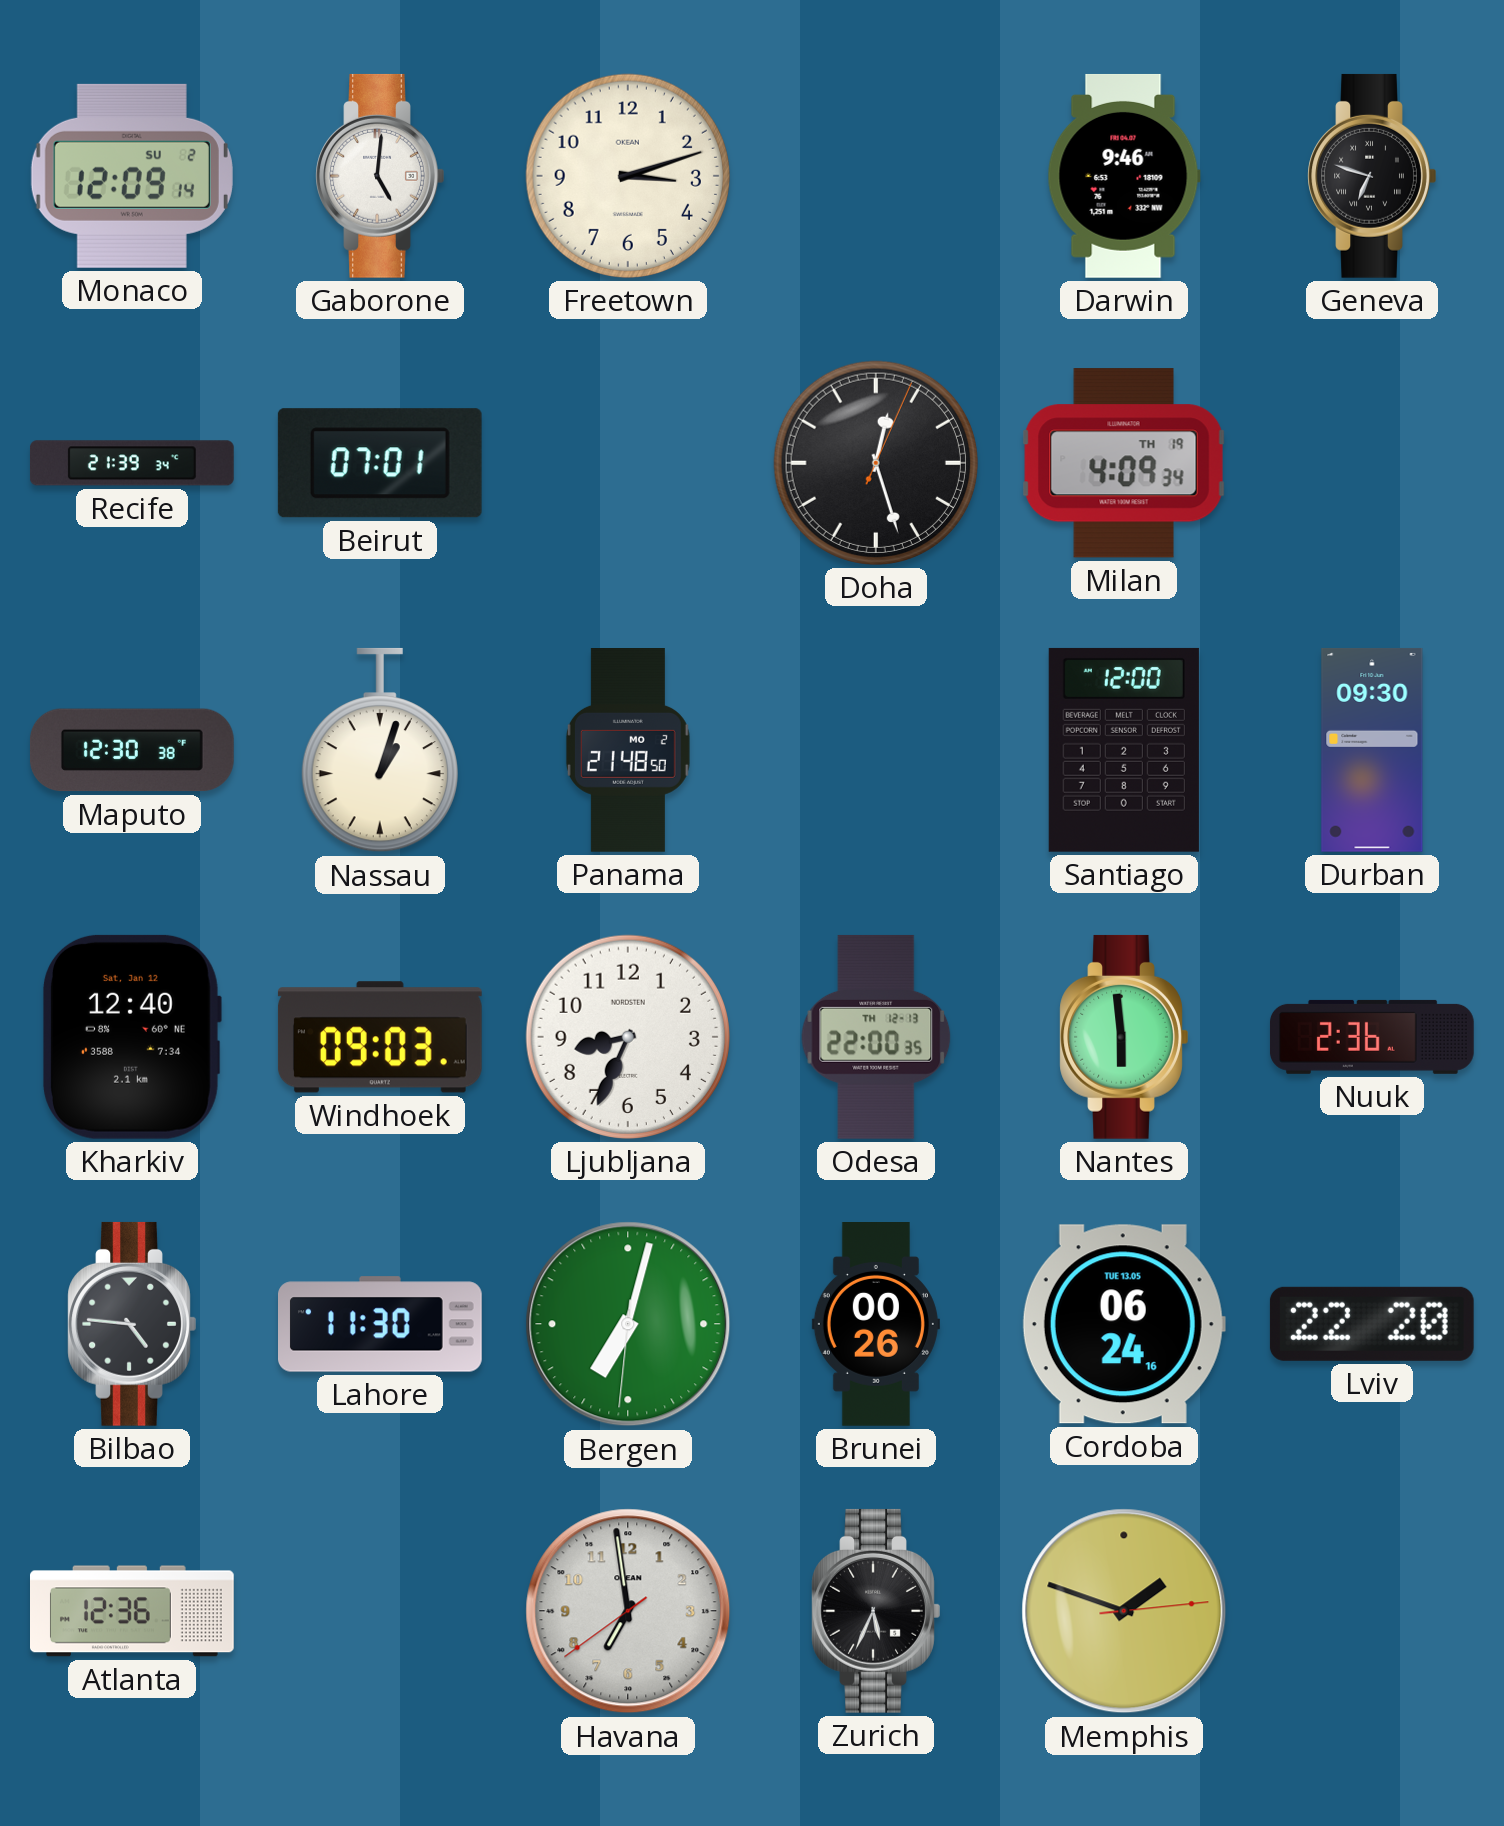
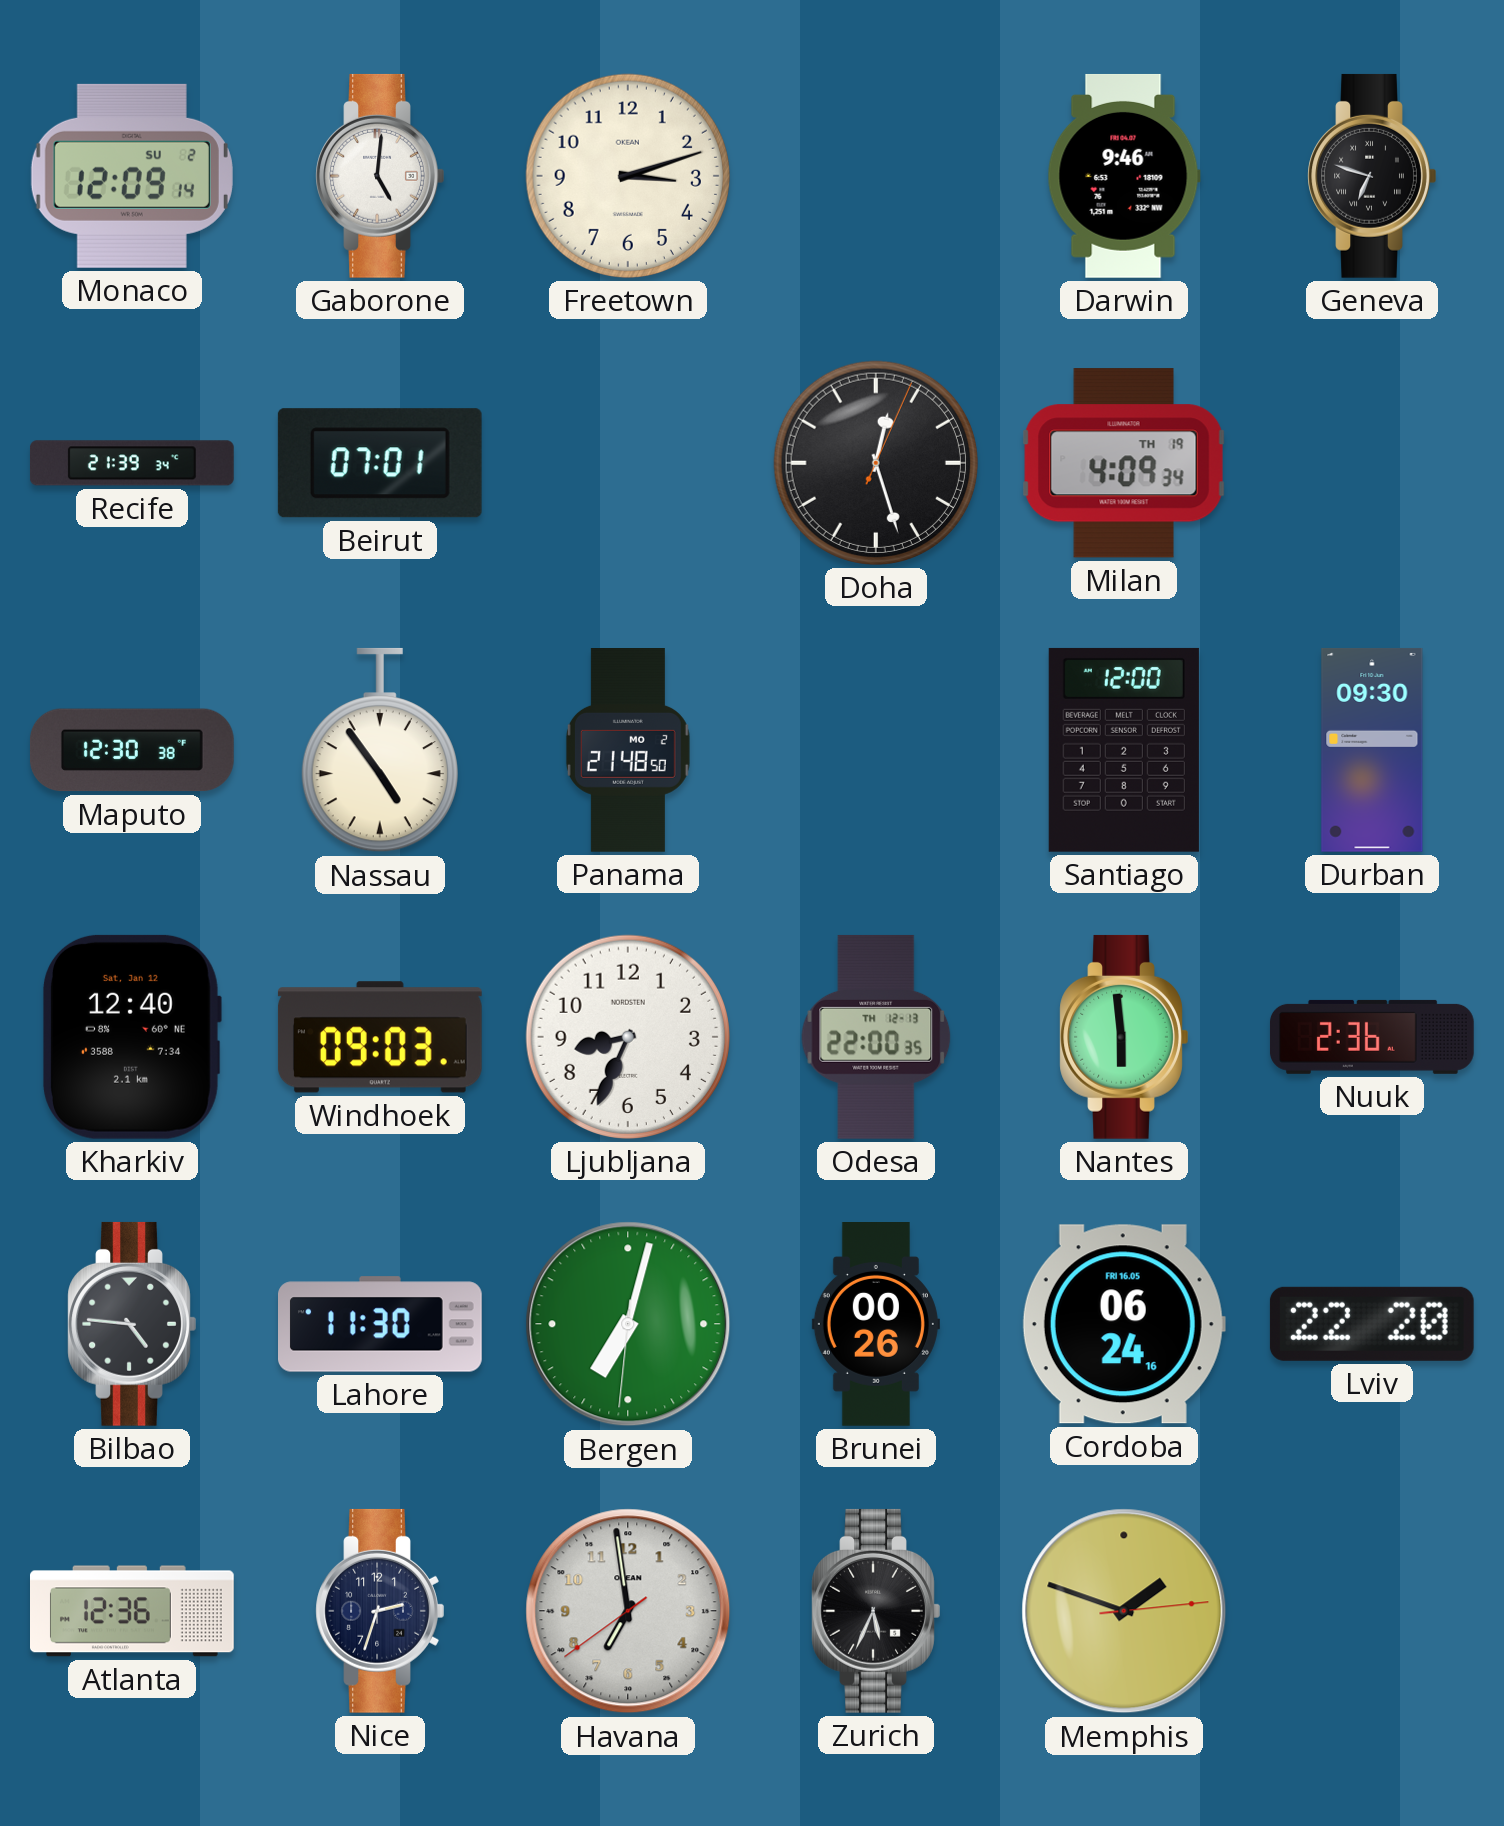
Nassau: 1:03 -> 4:54
Cordoba date: TUE 13.05 -> FRI 16.05
Nice: none -> 2:33
